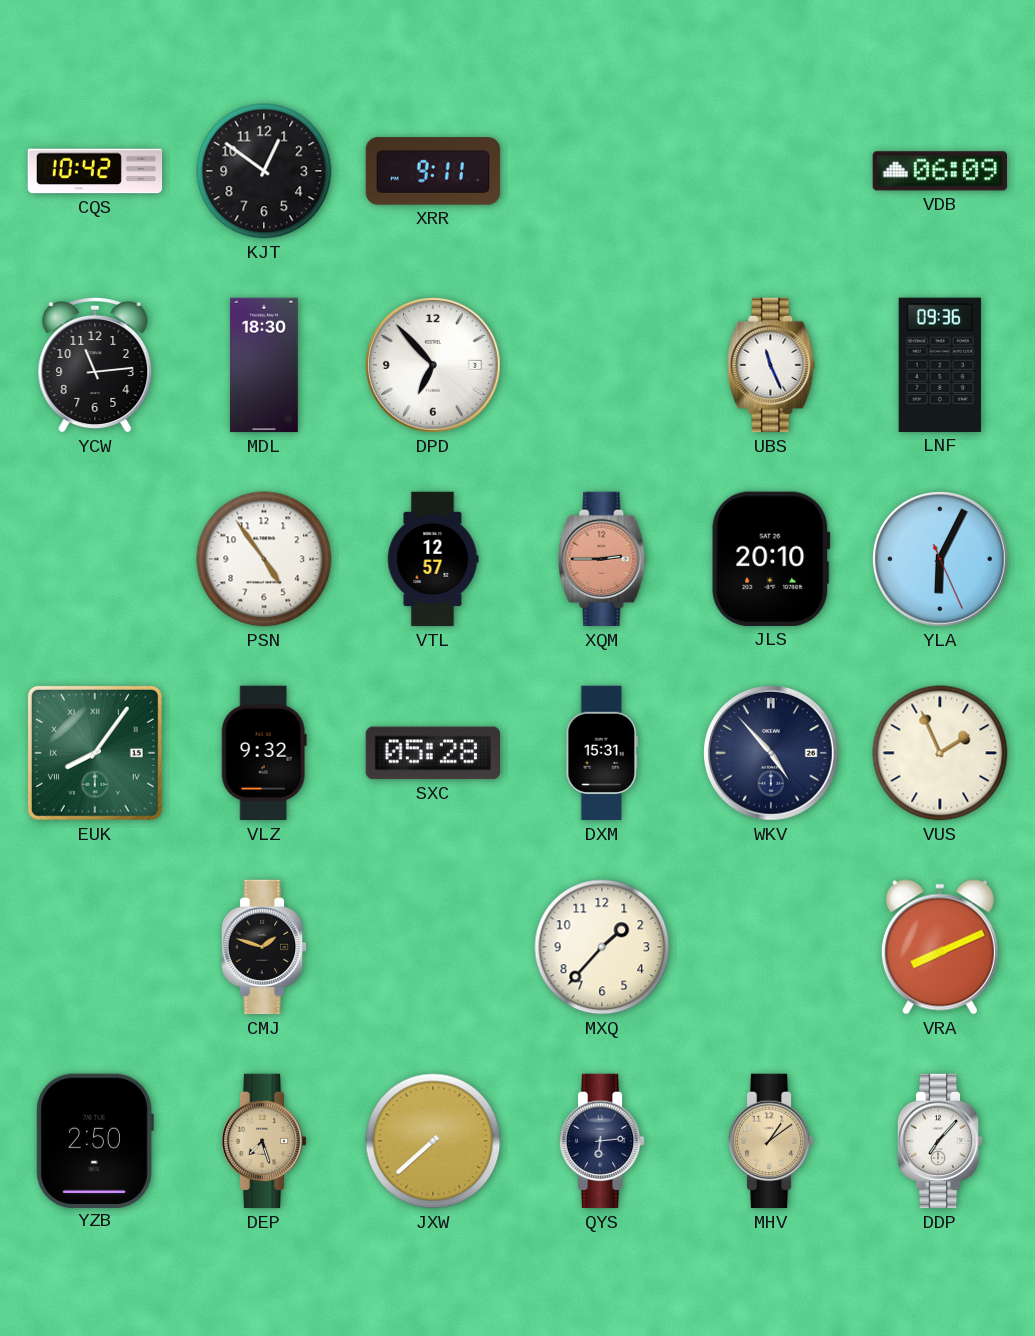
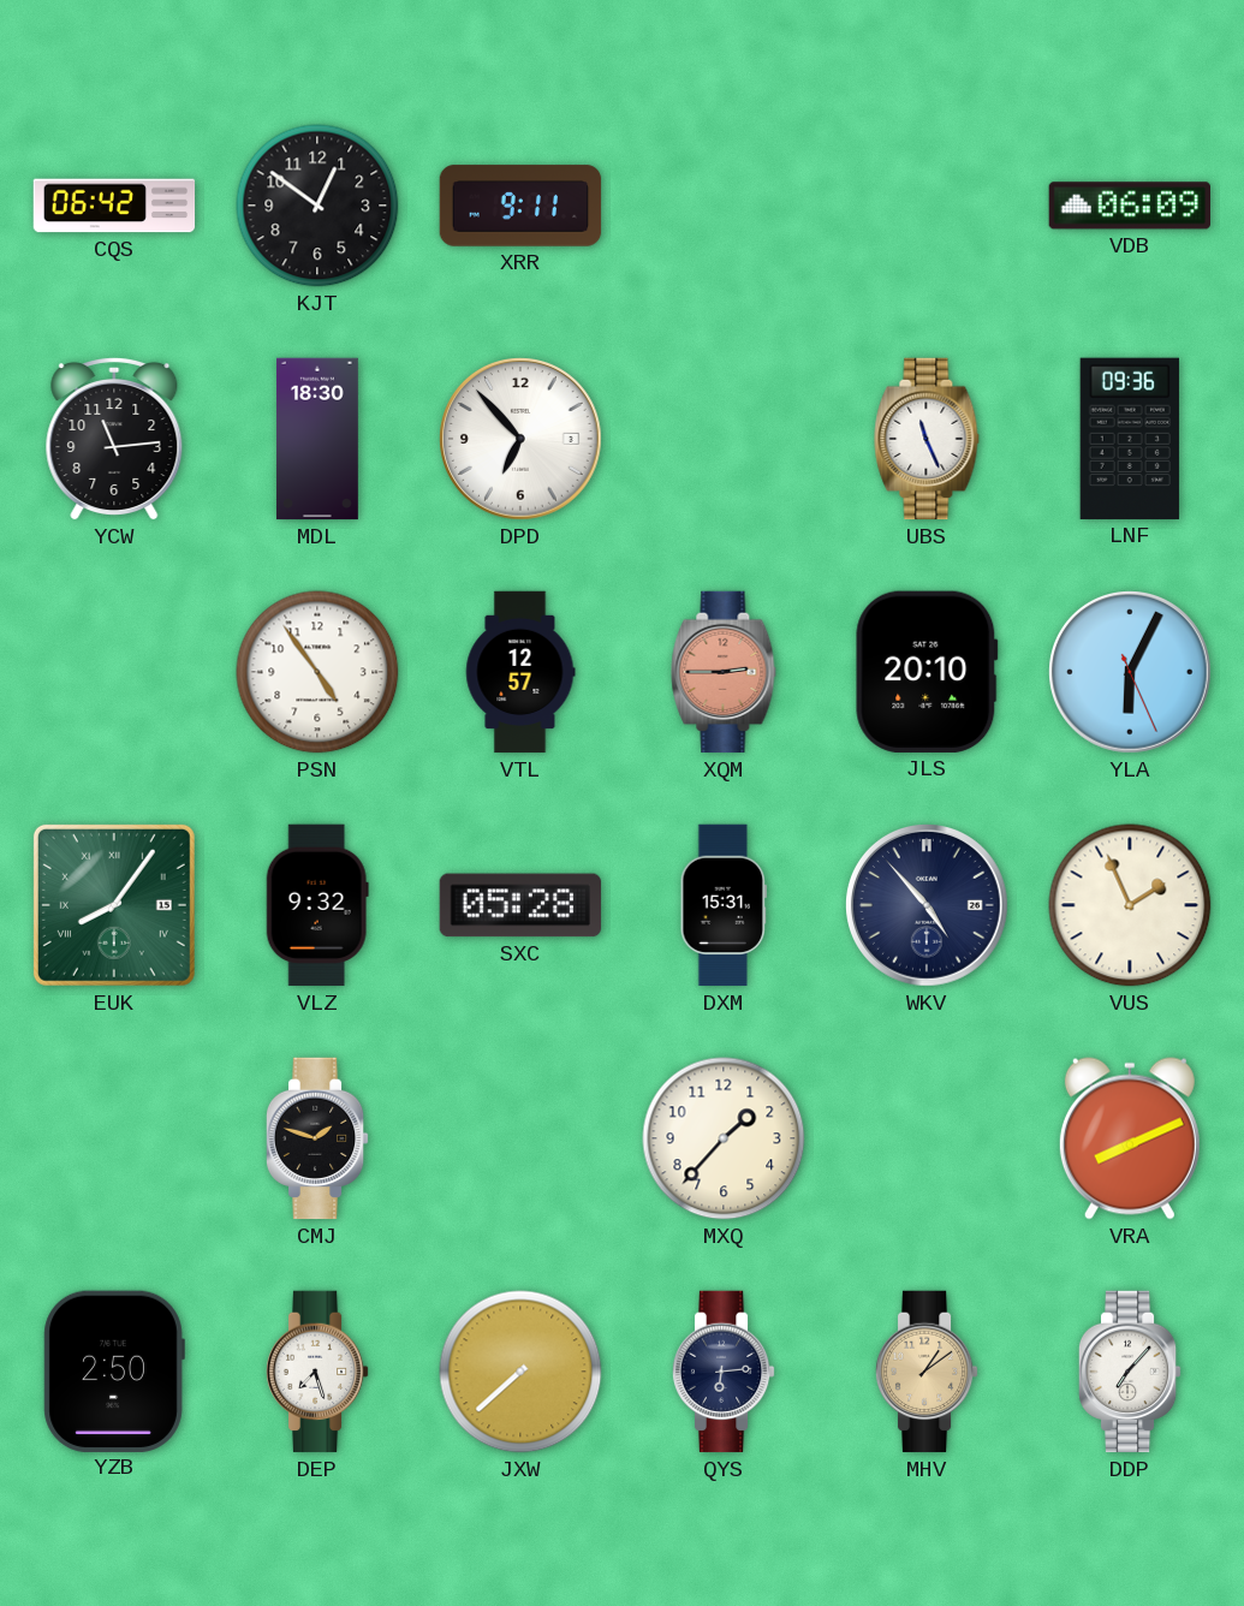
CQS: 10:42 -> 06:42
DEP dial: champagne -> white
